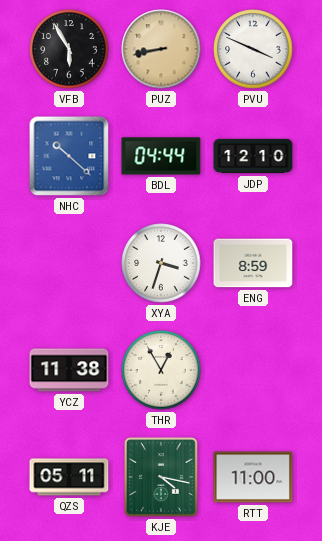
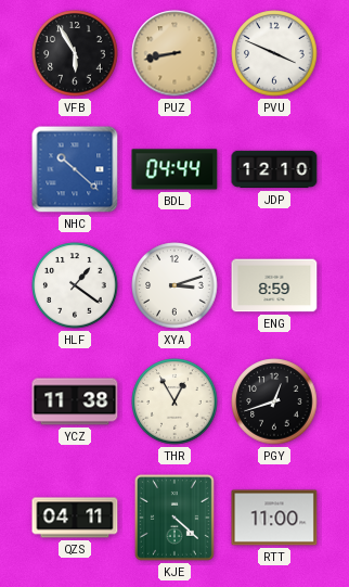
HLF: none -> 1:21
XYA: 3:33 -> 3:12
PGY: none -> 12:42
QZS: 05:11 -> 04:11
KJE: 4:17 -> 4:22
